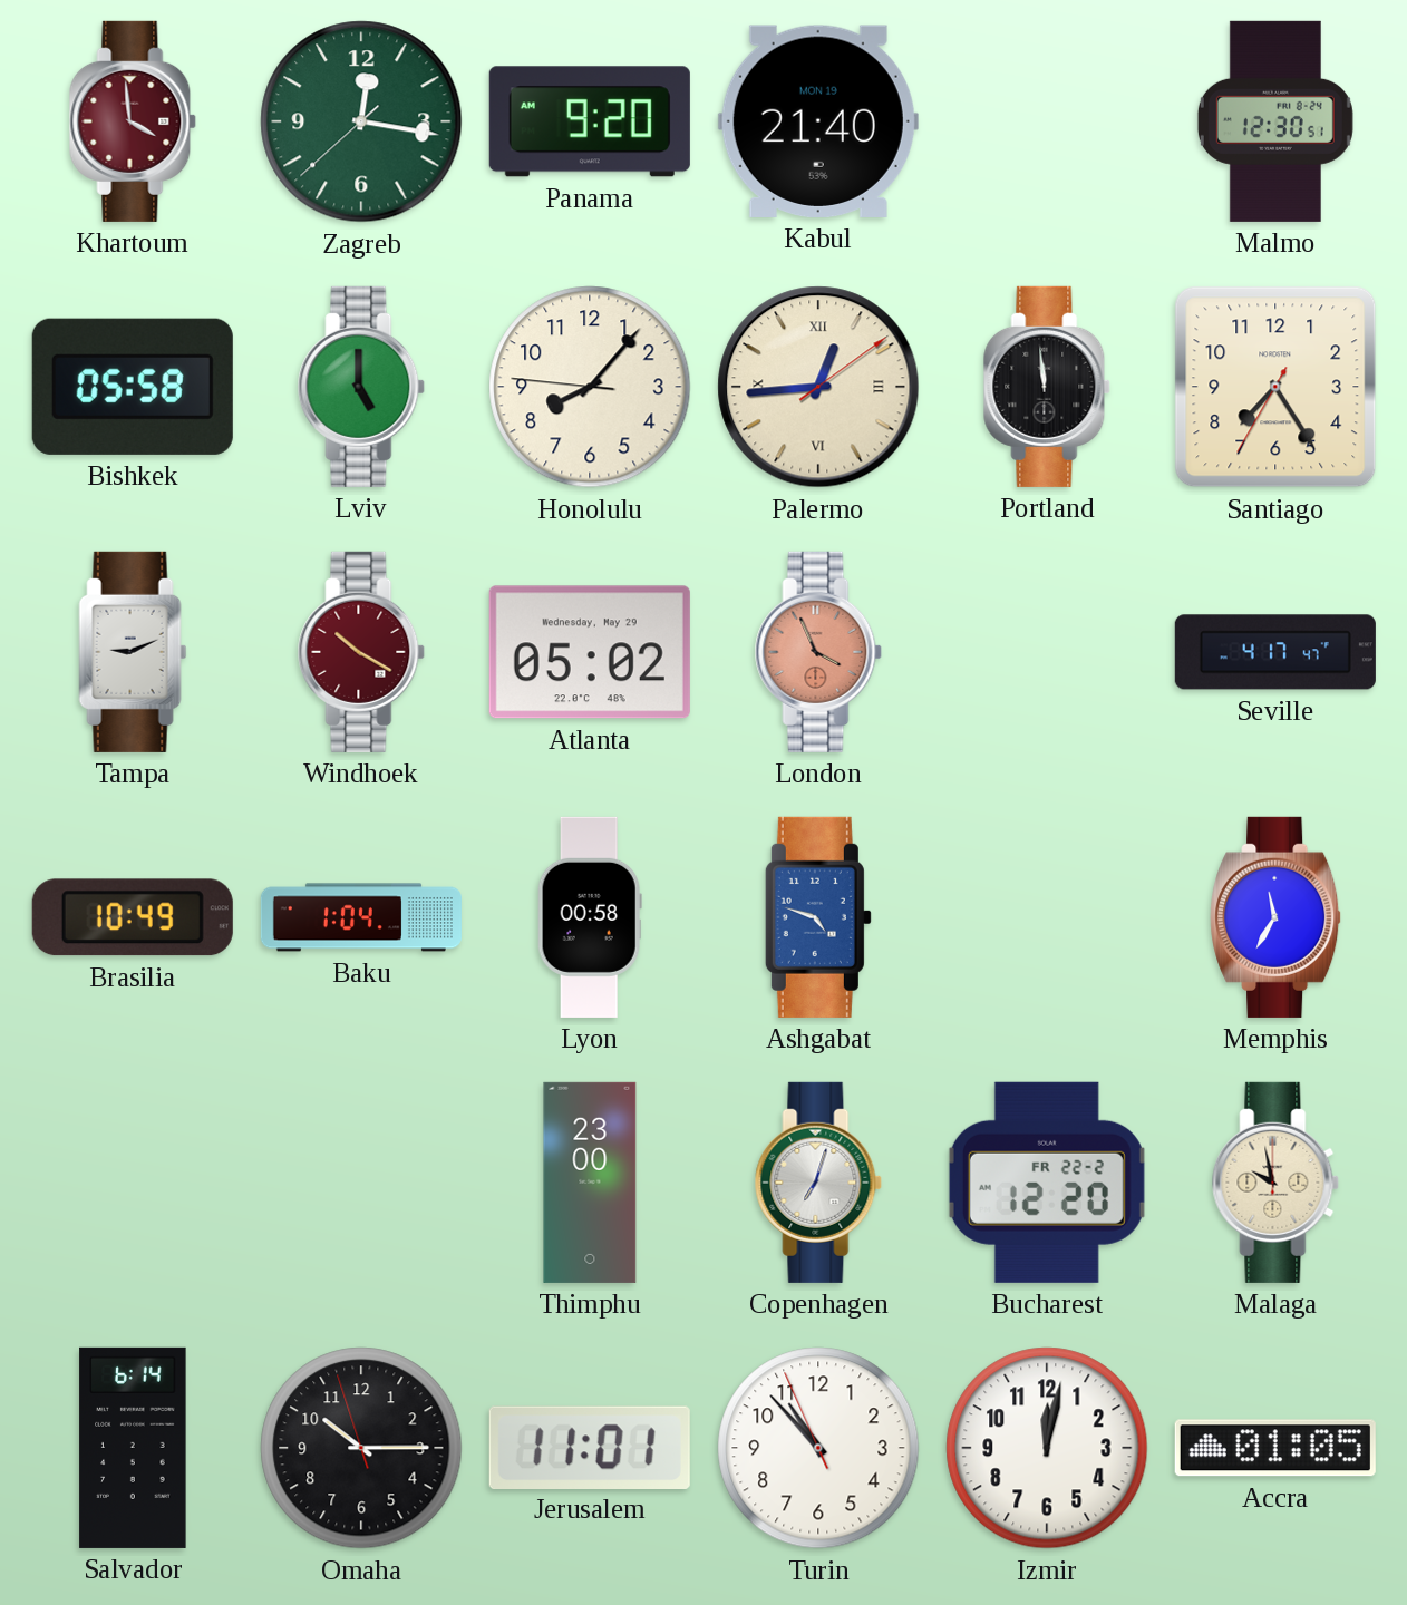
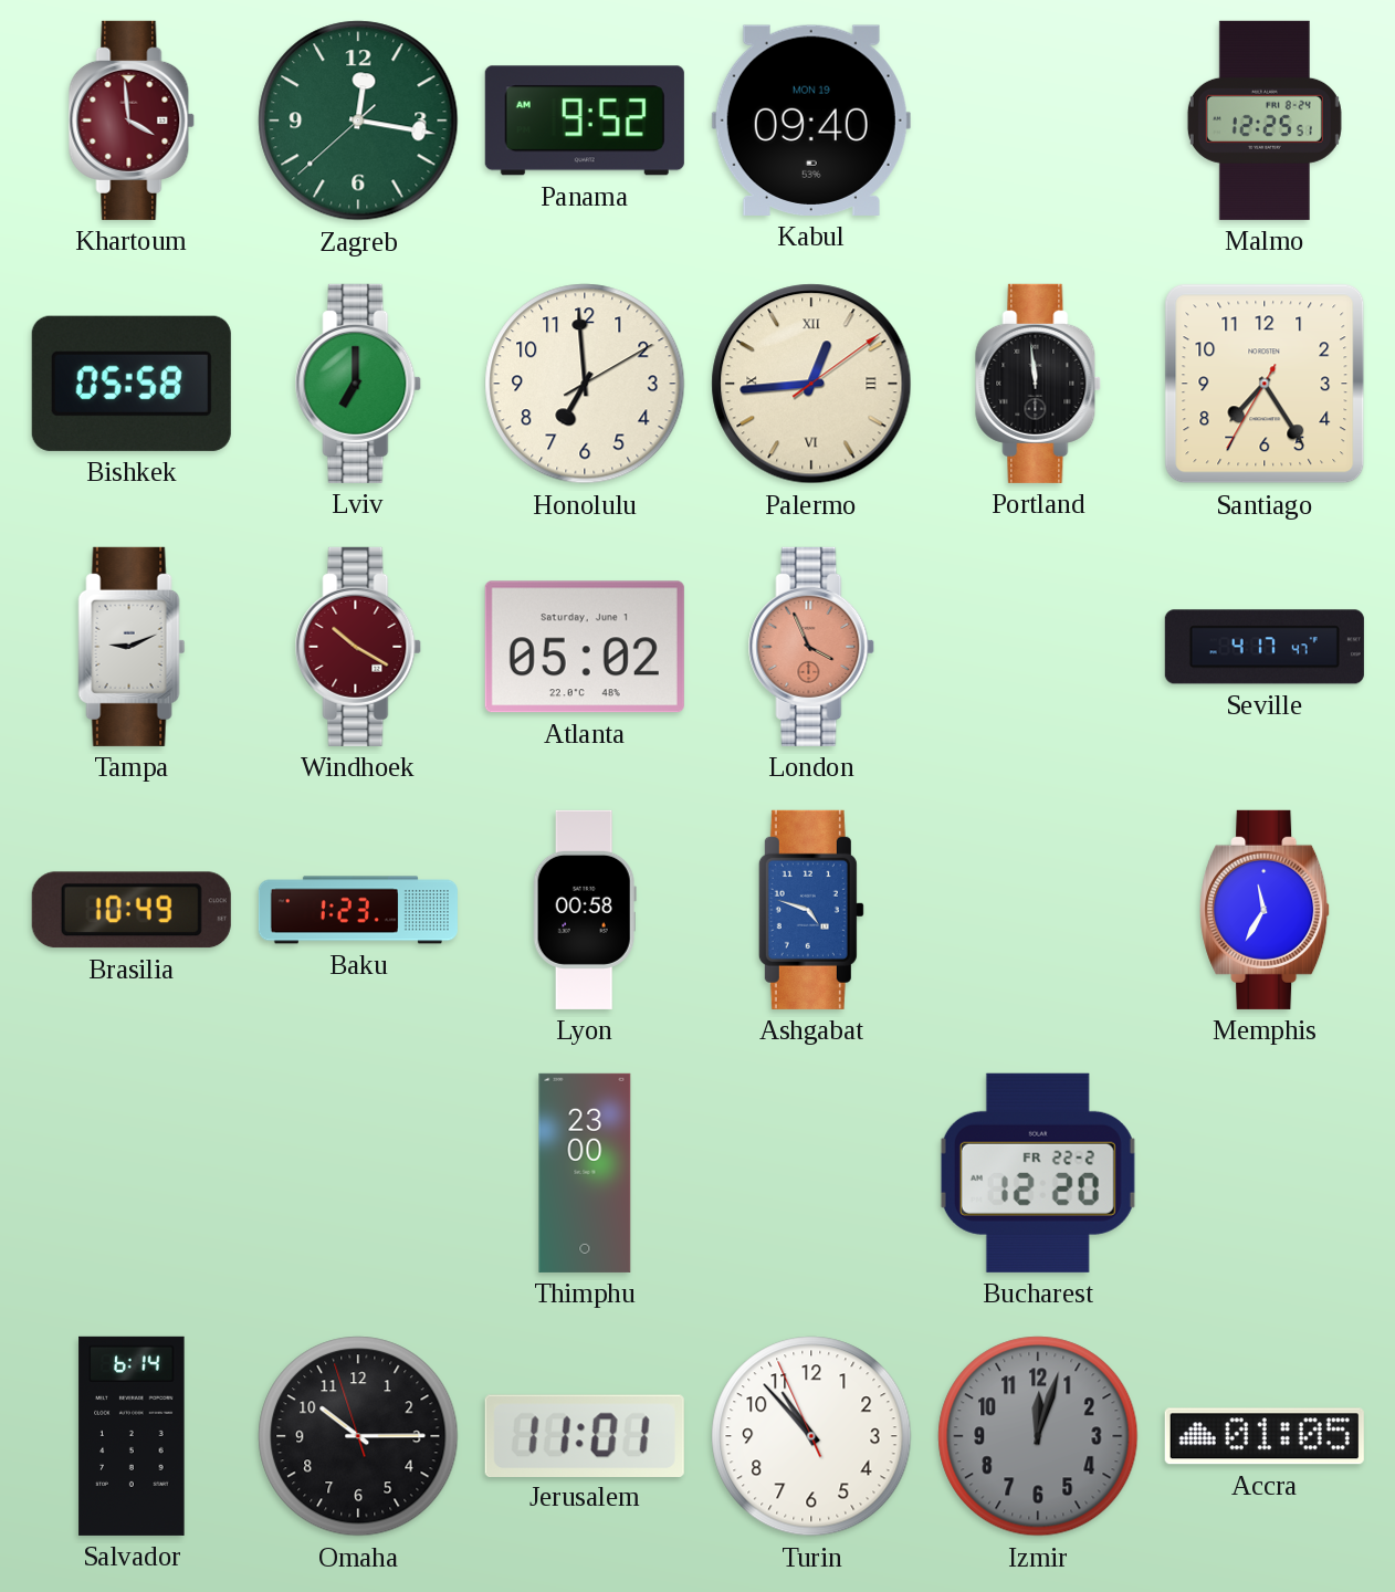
Panama: 9:20 -> 9:52
Kabul: 21:40 -> 09:40
Malmo: 12:30 -> 12:25
Lviv: 5:00 -> 7:00
Honolulu: 8:06 -> 6:59
Atlanta date: Wednesday, May 29 -> Saturday, June 1
Baku: 1:04 -> 1:23
Copenhagen: 7:03 -> none
Malaga: 9:58 -> none
Izmir: 12:02 -> 12:03
Izmir dial: white -> grey
